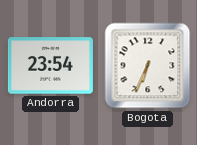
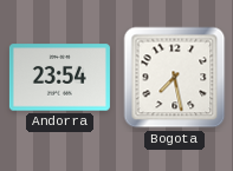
Bogota: 6:34 -> 7:28
